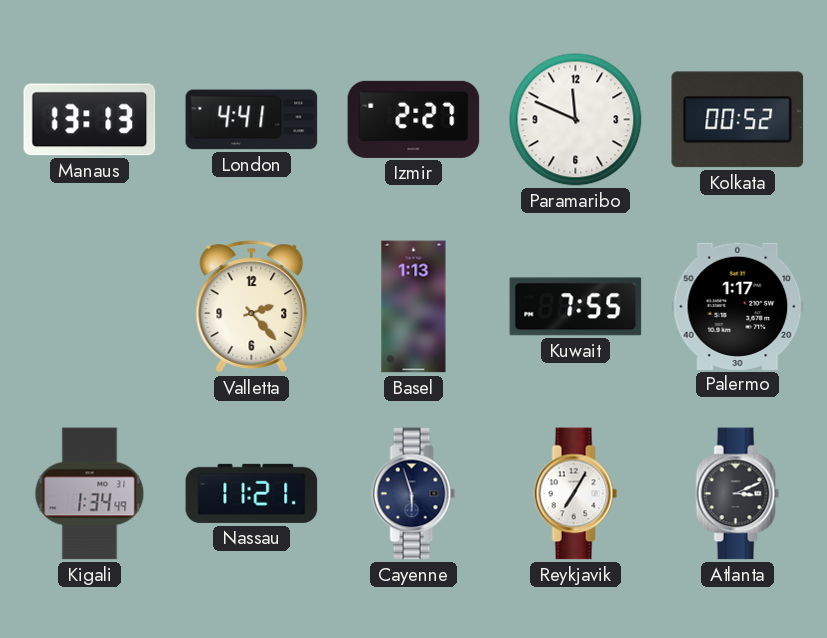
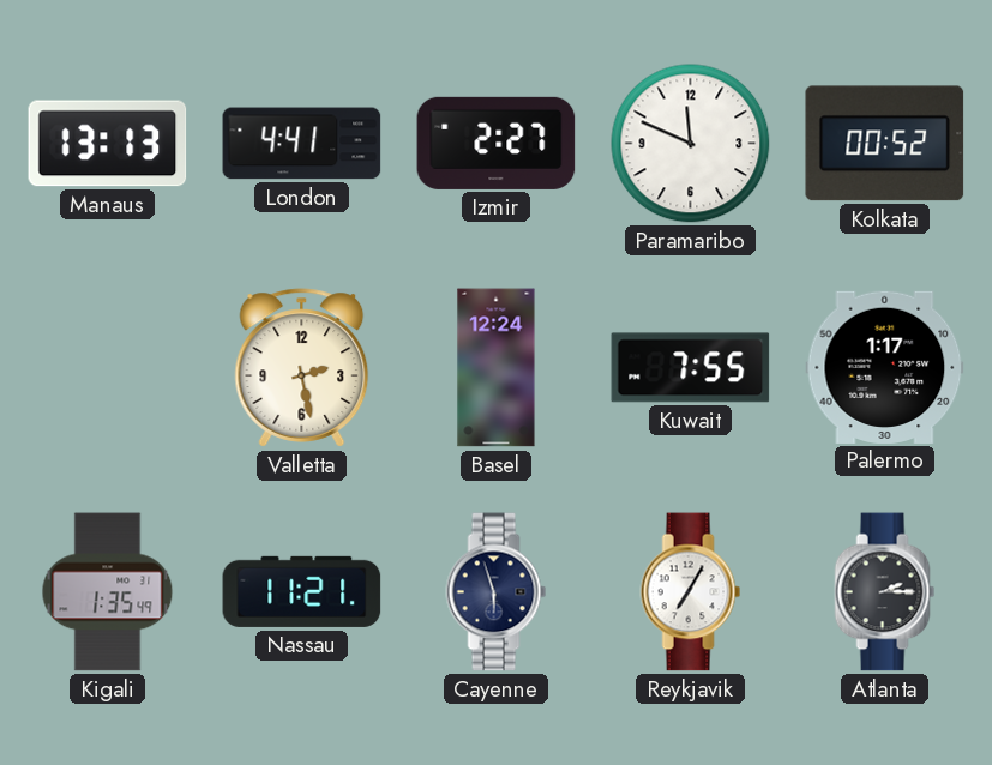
Valletta: 2:23 -> 2:28
Basel: 1:13 -> 12:24
Kigali: 1:34 -> 1:35
Atlanta: 3:11 -> 2:15
